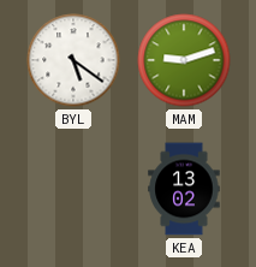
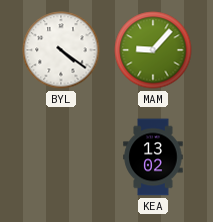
BYL: 5:21 -> 4:21
MAM: 9:12 -> 9:07
